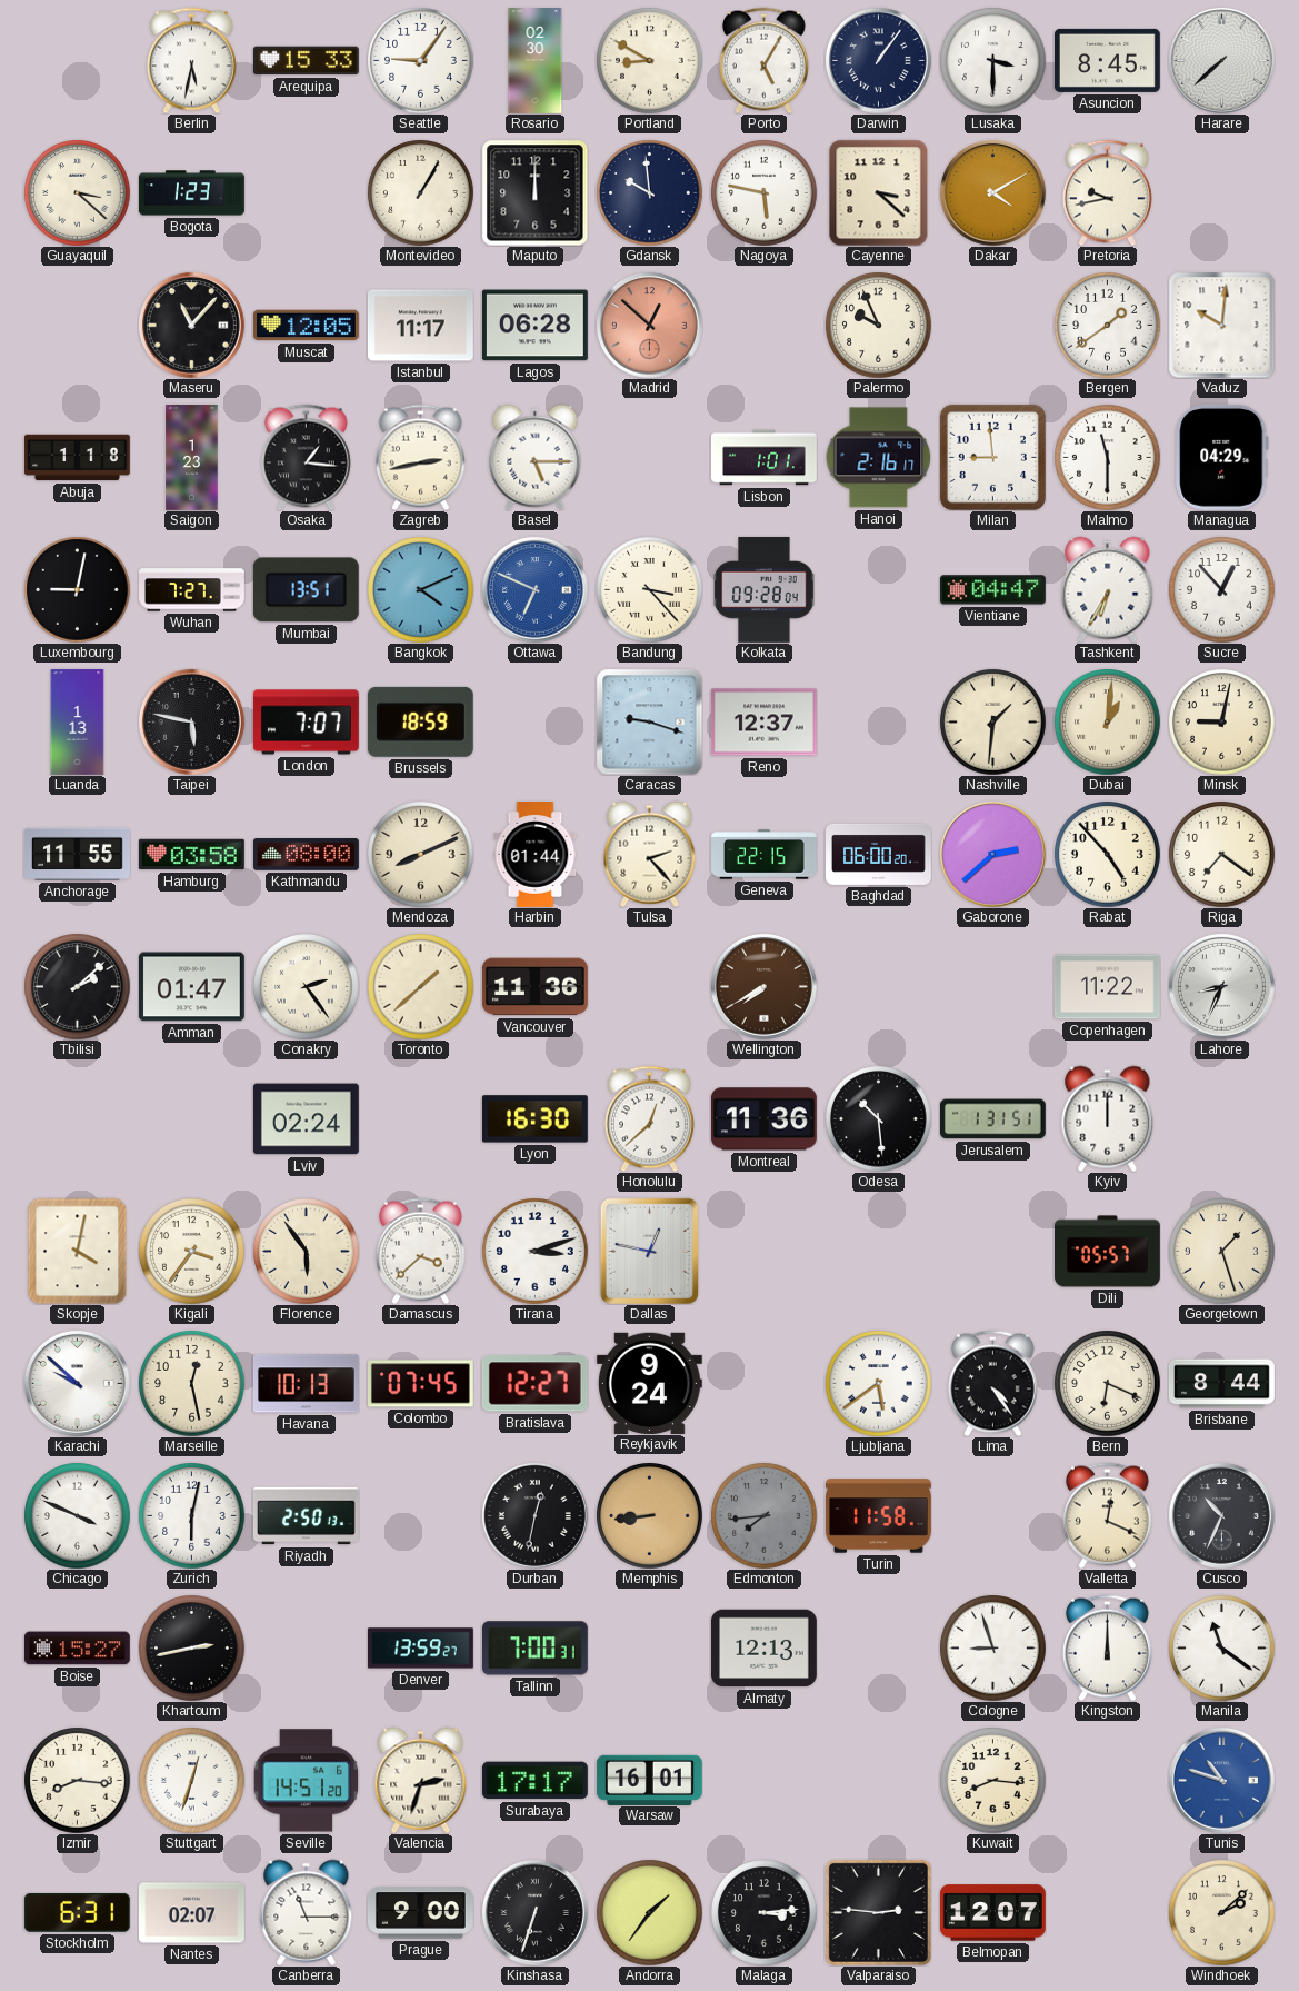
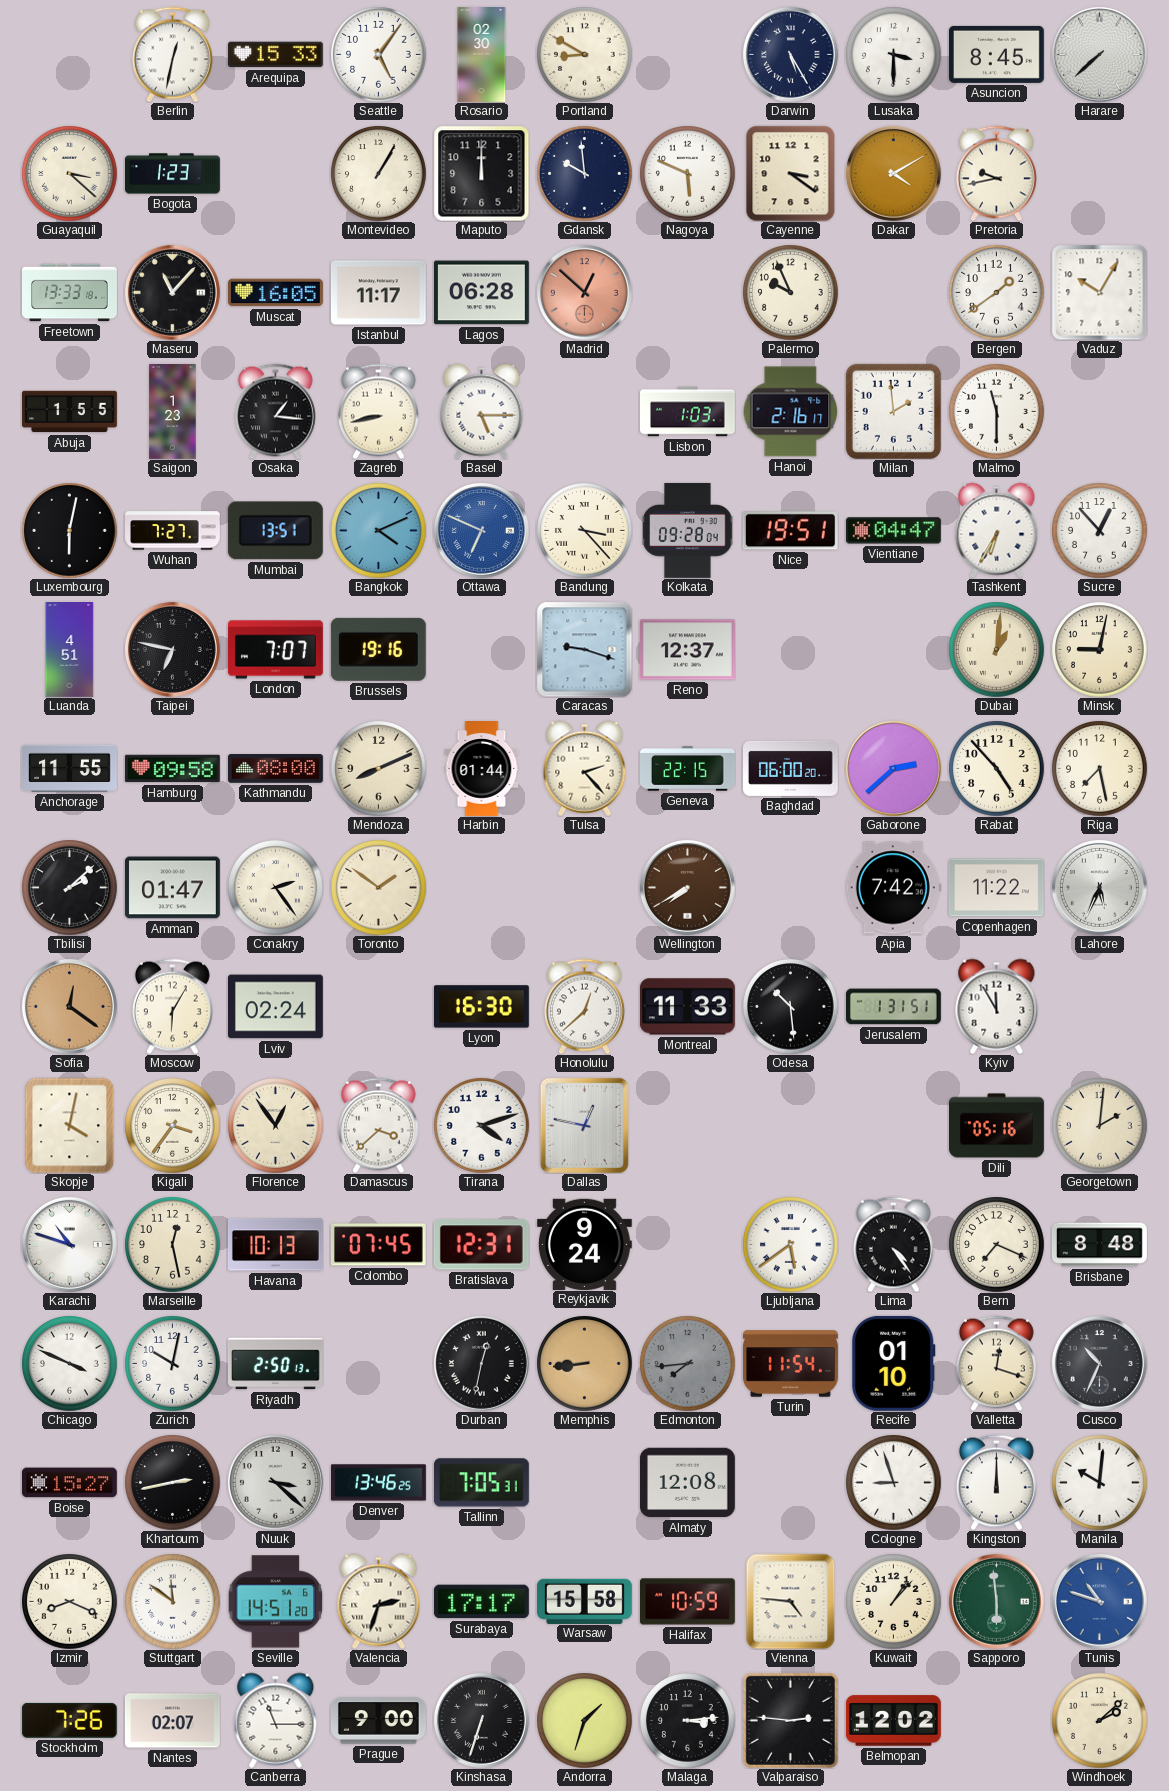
Berlin: 5:32 -> 12:32
Seattle: 9:06 -> 5:06
Porto: 5:05 -> none
Darwin: 1:06 -> 5:25
Nagoya: 5:47 -> 5:49
Cayenne: 3:22 -> 3:21
Freetown: none -> 13:33
Muscat: 12:05 -> 16:05
Vaduz: 10:01 -> 10:05
Abuja: 1:18 -> 1:55
Zagreb: 2:43 -> 8:43
Lisbon: 1:01 -> 1:03
Milan: 8:59 -> 1:59
Managua: 04:29 -> none
Luxembourg: 9:02 -> 6:02
Nice: none -> 19:51
Luanda: 1:13 -> 4:51
Taipei: 5:47 -> 6:47
Brussels: 18:59 -> 19:16
Nashville: 1:31 -> none
Hamburg: 03:58 -> 09:58
Riga: 7:21 -> 7:28
Toronto: 1:38 -> 1:51
Vancouver: 11:36 -> none
Apia: none -> 7:42
Lahore: 8:34 -> 5:34
Sofia: none -> 12:21
Moscow: none -> 6:05
Montreal: 11:36 -> 11:33
Kyiv: 12:00 -> 11:55
Florence: 5:54 -> 12:54
Tirana: 3:12 -> 4:12
Dili: 05:57 -> 05:16
Georgetown: 1:27 -> 2:01
Karachi: 9:52 -> 10:48
Bratislava: 12:27 -> 12:31
Bern: 6:19 -> 7:19
Brisbane: 8:44 -> 8:48
Zurich: 6:02 -> 10:02
Turin: 11:58 -> 11:54
Recife: none -> 01:10
Valletta: 12:19 -> 12:18
Nuuk: none -> 3:22
Denver: 13:59 -> 13:46
Tallinn: 7:00 -> 7:05
Almaty: 12:13 -> 12:08
Manila: 11:21 -> 10:01
Izmir: 8:16 -> 8:19
Stuttgart: 12:33 -> 11:51
Warsaw: 16:01 -> 15:58
Halifax: none -> 10:59
Vienna: none -> 4:46
Kuwait: 8:16 -> 1:07
Sapporo: none -> 5:59
Stockholm: 6:31 -> 7:26
Andorra: 1:36 -> 1:33
Belmopan: 12:07 -> 12:02
